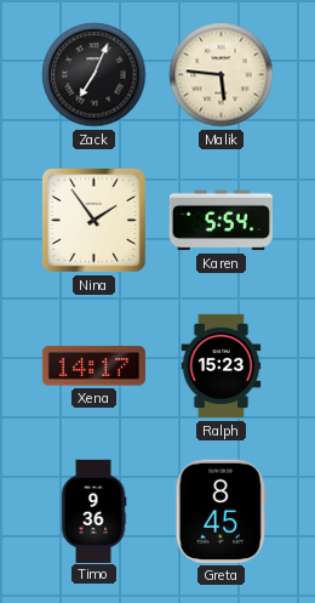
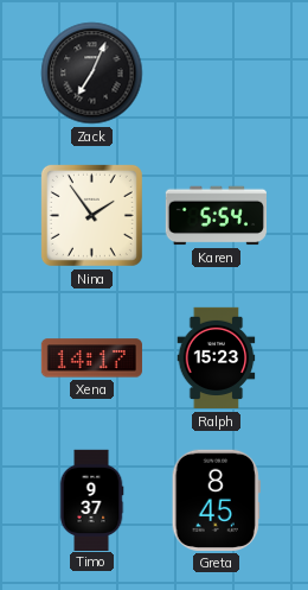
Malik: 5:46 -> none
Timo: 9:36 -> 9:37
